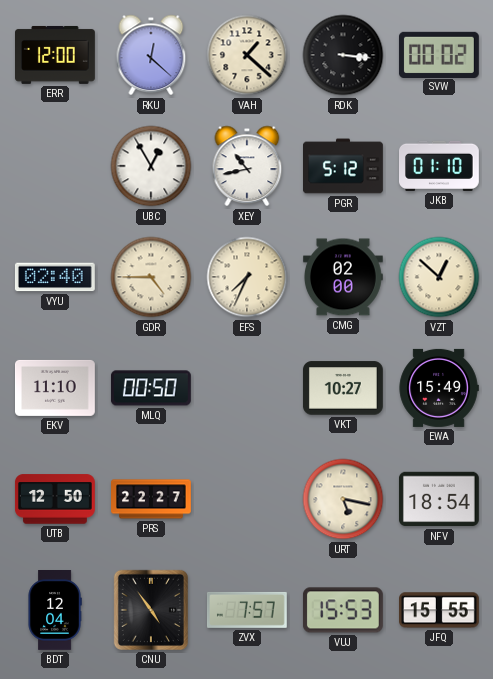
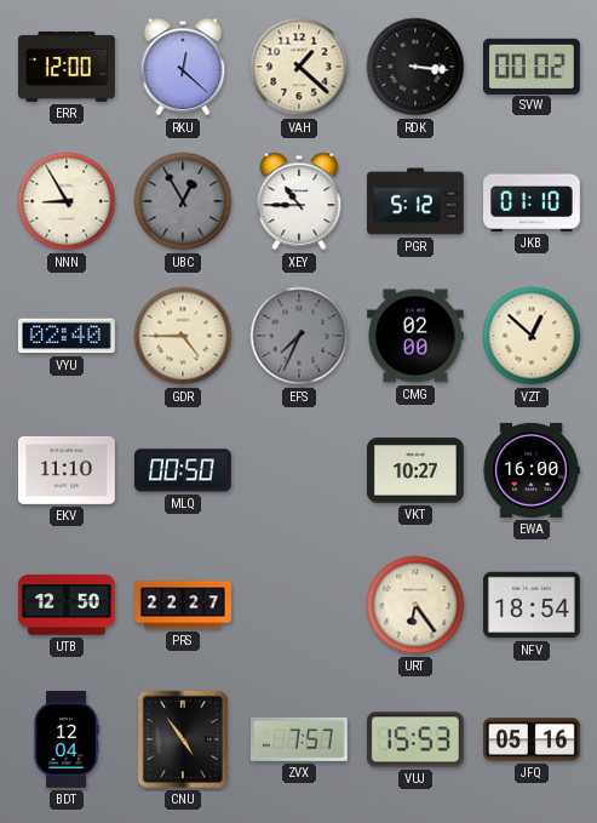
NNN: none -> 8:55
UBC dial: white -> grey
XEY: 10:43 -> 10:45
EFS dial: cream -> grey
EWA: 15:49 -> 16:00
URT: 5:17 -> 6:24
JFQ: 15:55 -> 05:16
